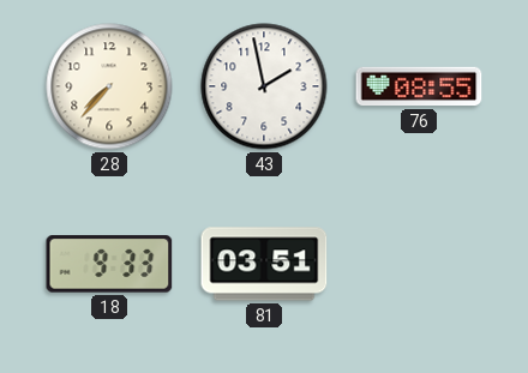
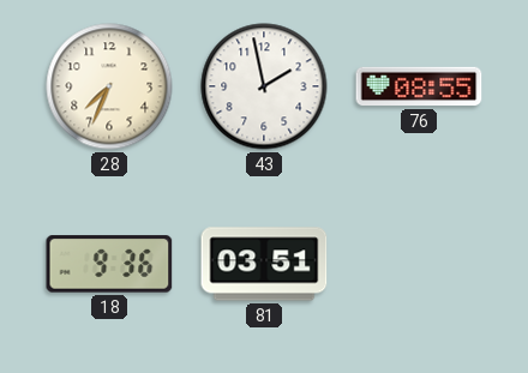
28: 7:37 -> 7:34
18: 9:33 -> 9:36
